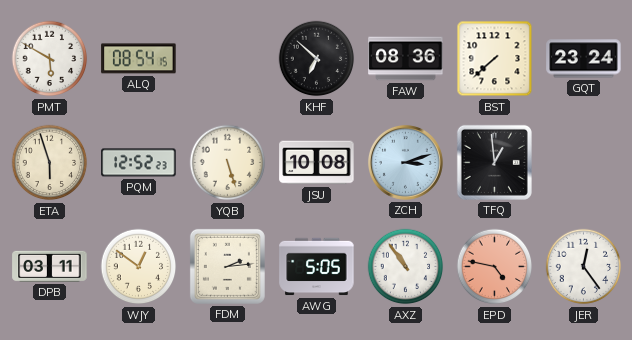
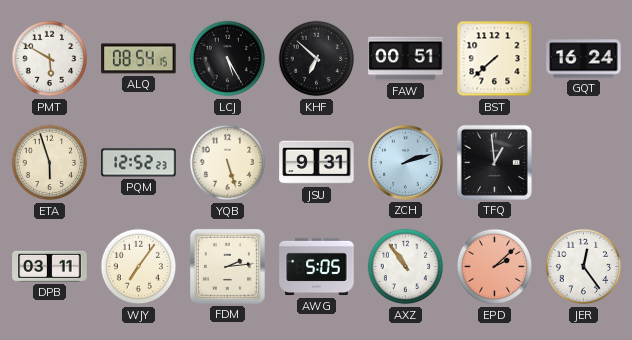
LCJ: none -> 5:25
FAW: 08:36 -> 00:51
GQT: 23:24 -> 16:24
JSU: 10:08 -> 9:31
ZCH: 3:12 -> 2:12
WJY: 12:51 -> 7:06
EPD: 4:47 -> 2:08
